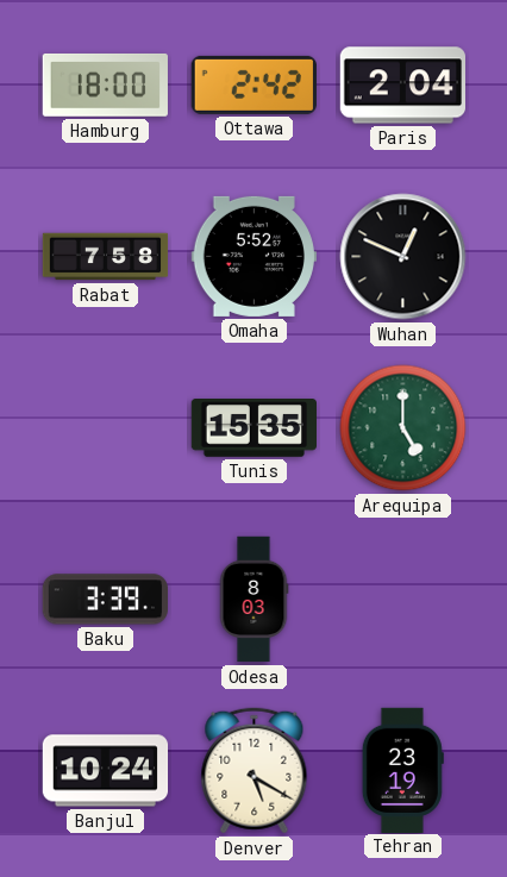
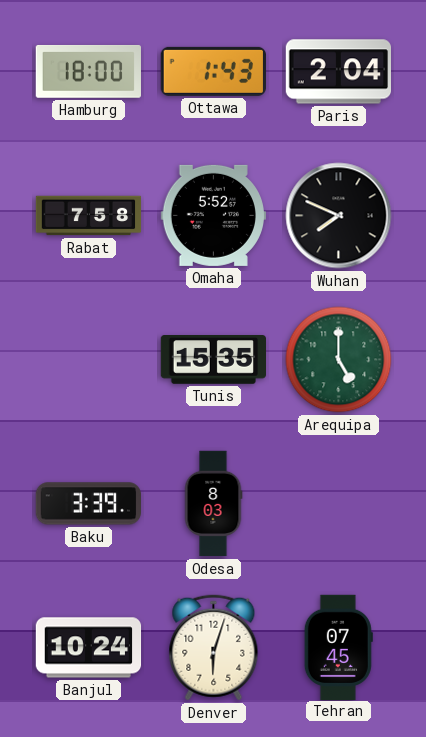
Ottawa: 2:42 -> 1:43
Wuhan: 12:49 -> 7:49
Denver: 5:20 -> 6:03
Tehran: 23:19 -> 07:45
